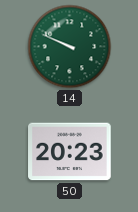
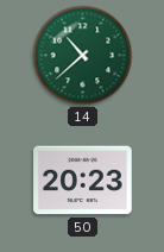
14: 9:49 -> 10:38
